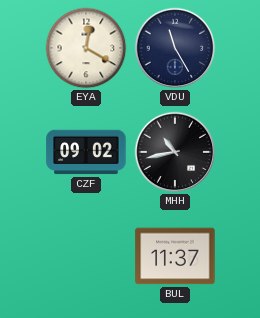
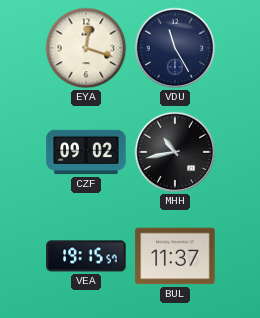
EYA: 12:20 -> 12:18
VEA: none -> 19:15
